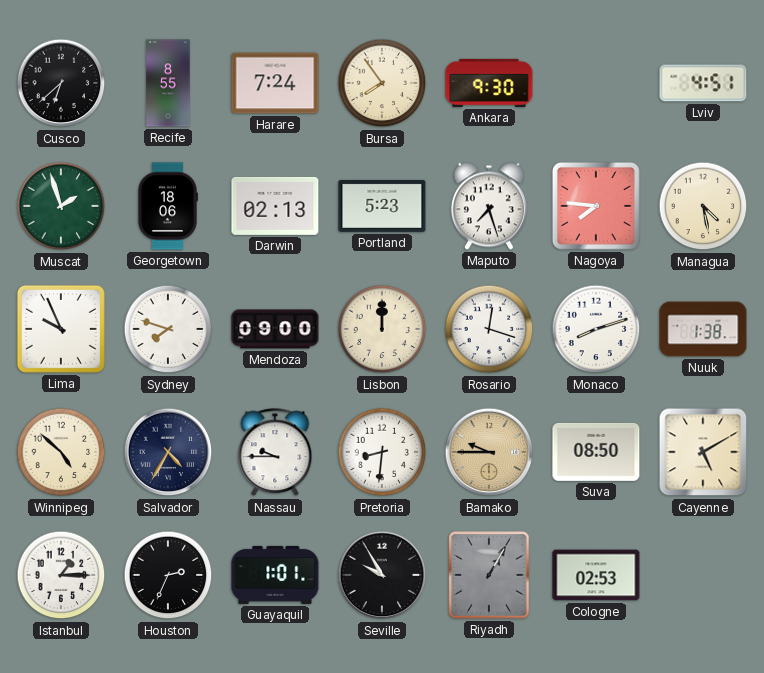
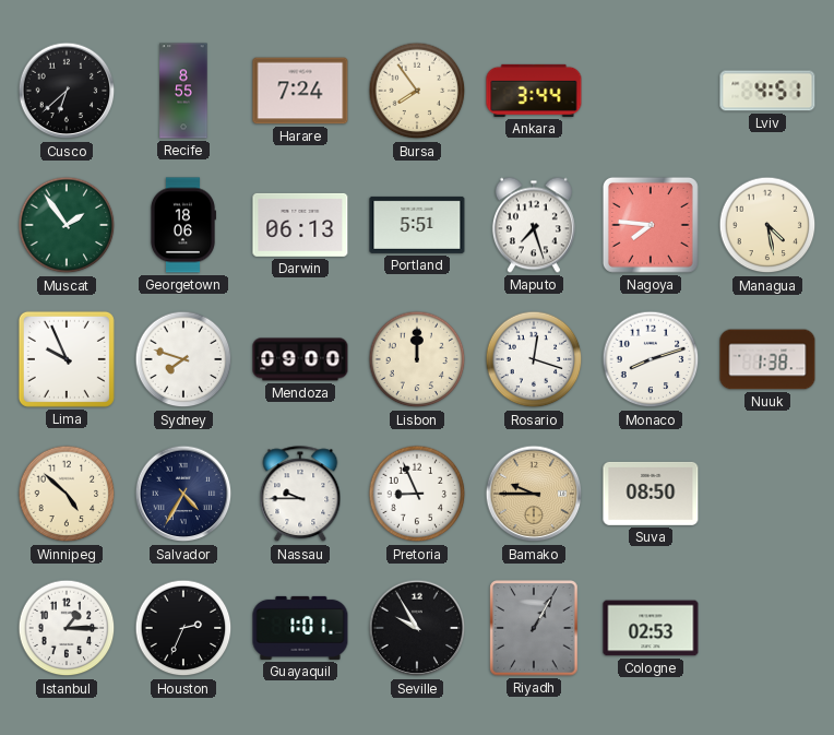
Ankara: 9:30 -> 3:44
Muscat: 1:57 -> 1:54
Darwin: 02:13 -> 06:13
Portland: 5:23 -> 5:51
Pretoria: 8:31 -> 8:56
Cayenne: 5:10 -> none
